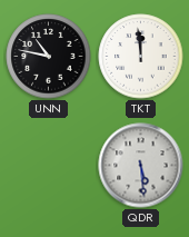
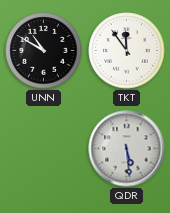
UNN: 10:47 -> 10:50
TKT: 11:59 -> 11:54
